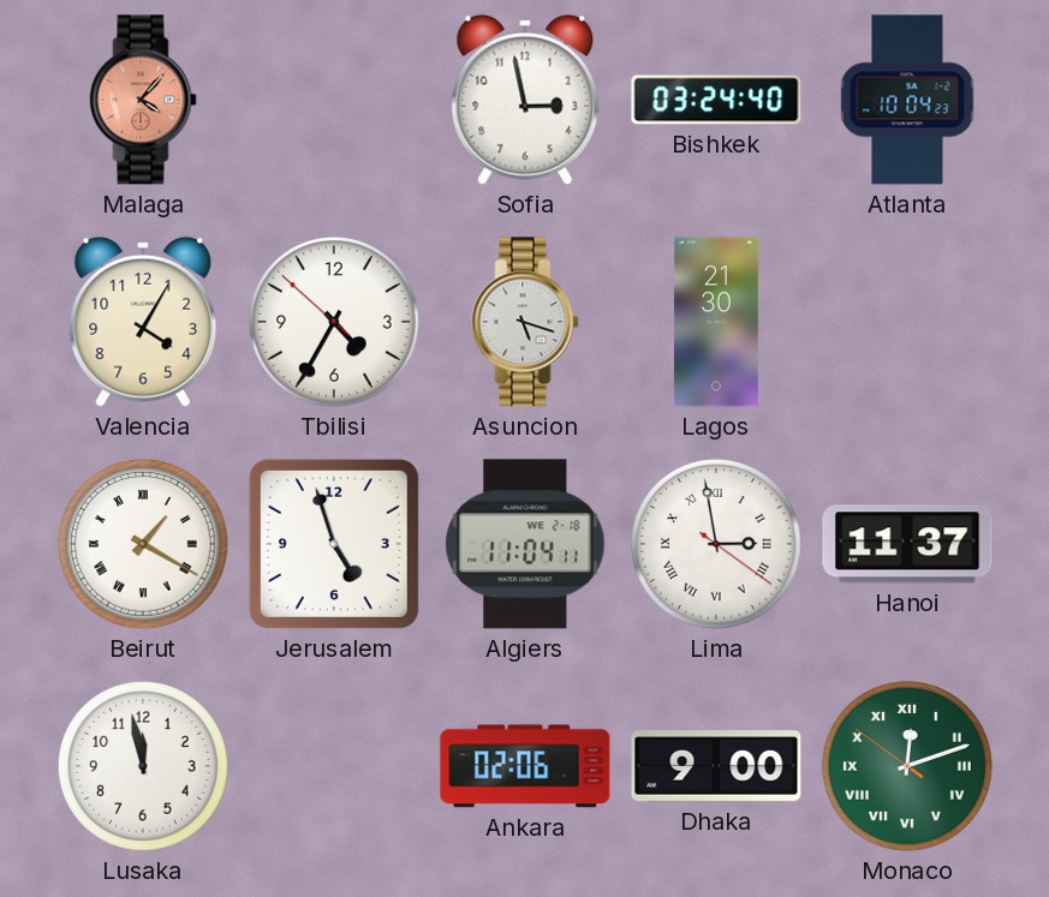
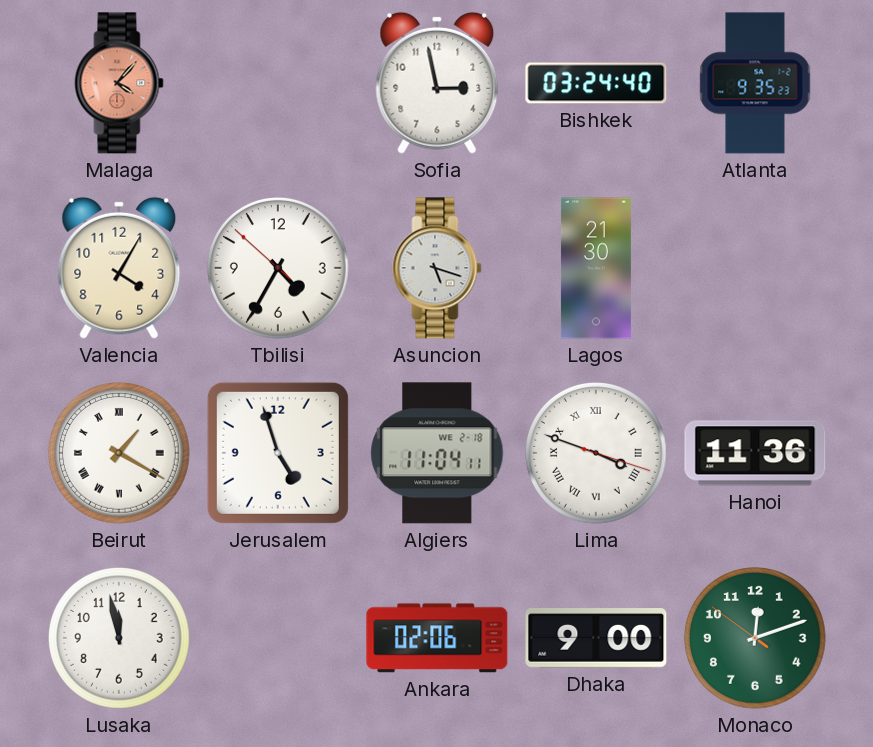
Atlanta: 10:04 -> 9:35
Lima: 2:58 -> 3:48
Hanoi: 11:37 -> 11:36
Monaco numerals: Roman -> Arabic
